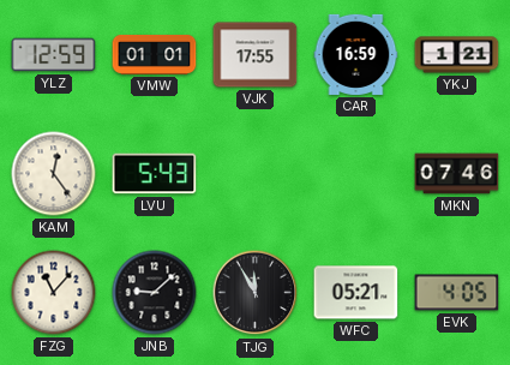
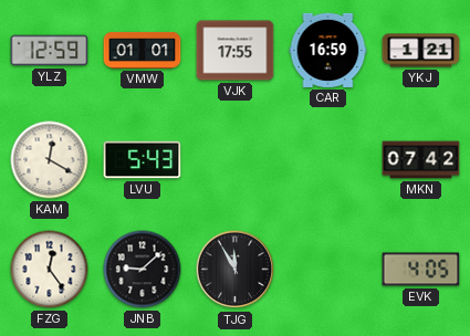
KAM: 12:24 -> 12:20
MKN: 07:46 -> 07:42
FZG: 11:07 -> 12:24
WFC: 05:21 -> none
